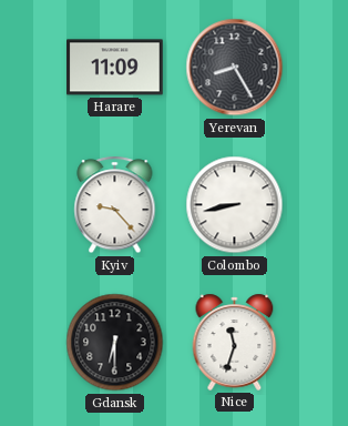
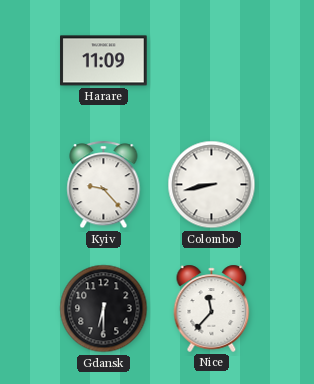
Yerevan: 8:25 -> none
Nice: 11:33 -> 11:37
